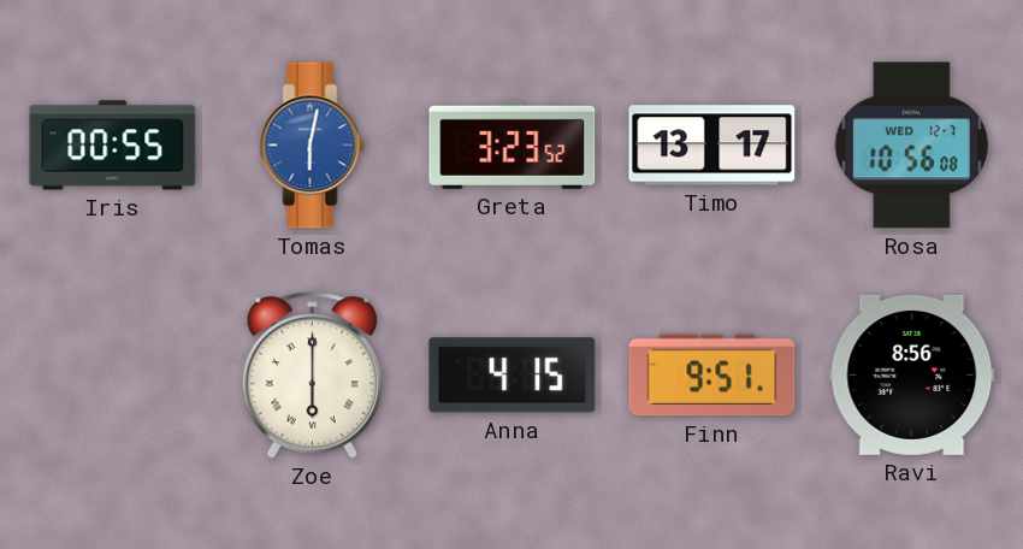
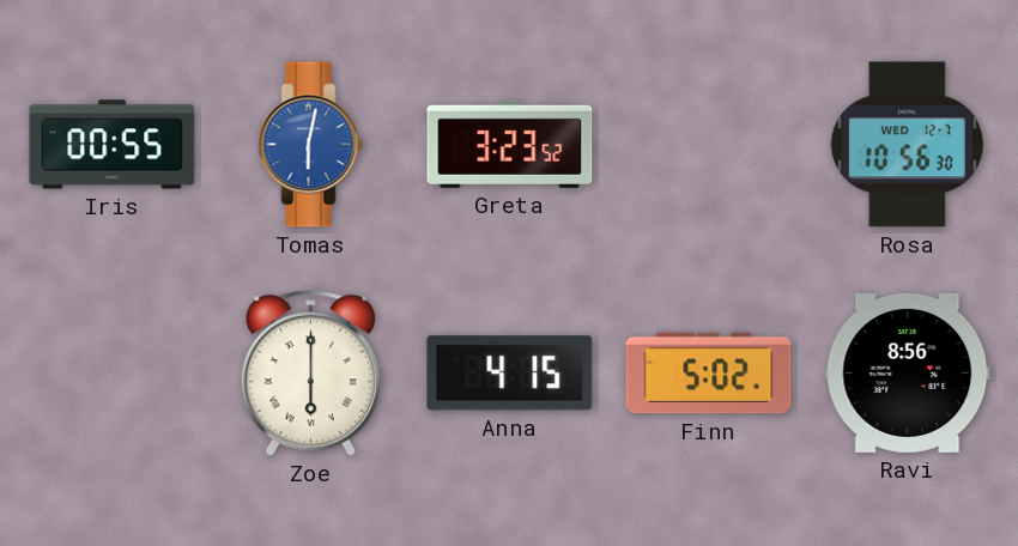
Timo: 13:17 -> none
Rosa: 10:56:08 -> 10:56:30
Finn: 9:51 -> 5:02
